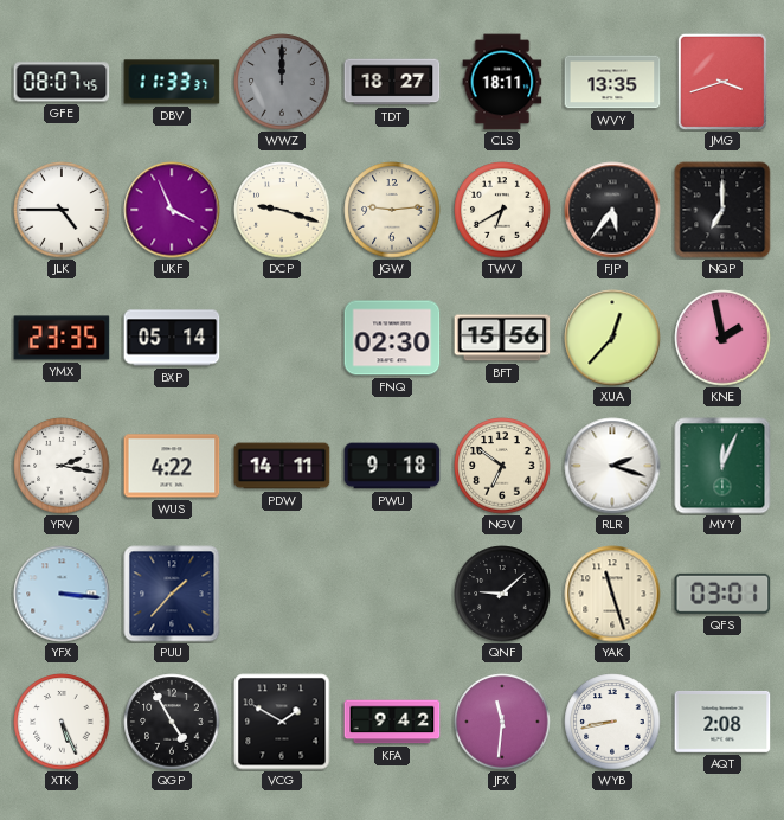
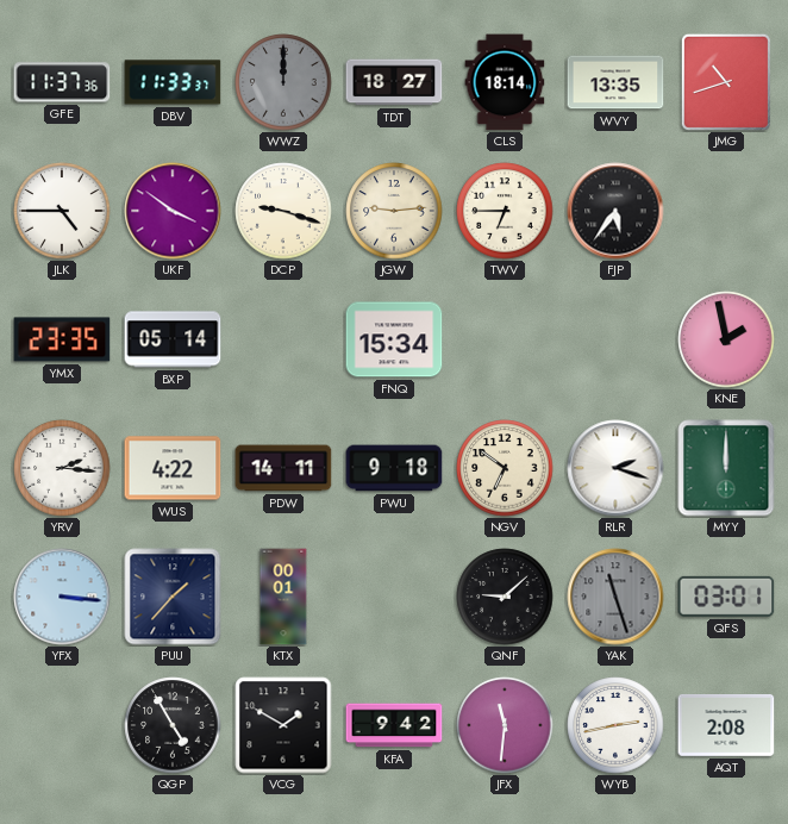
GFE: 08:07 -> 11:37
CLS: 18:11 -> 18:14
JMG: 3:42 -> 10:42
UKF: 3:56 -> 3:51
TWV: 6:40 -> 6:45
NQP: 7:00 -> none
FNQ: 02:30 -> 15:34
BFT: 15:56 -> none
XUA: 12:37 -> none
YRV: 2:17 -> 2:16
MYY: 12:04 -> 12:00
KTX: none -> 00:01
YAK dial: cream -> grey
XTK: 5:26 -> none
WYB: 8:43 -> 2:43
